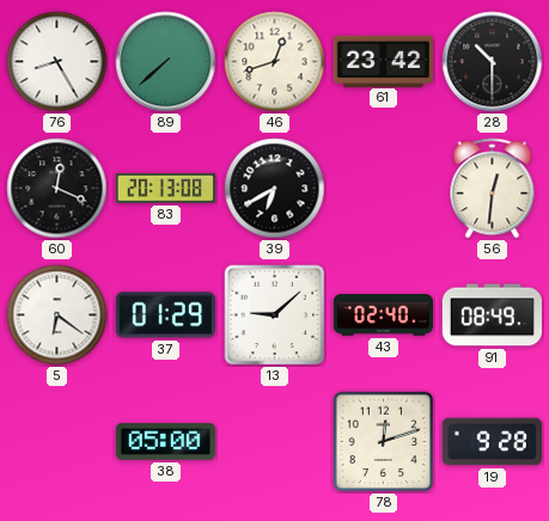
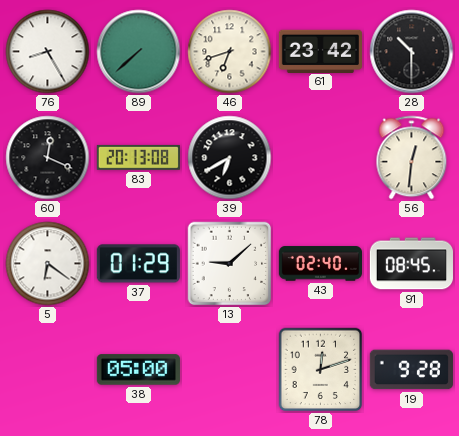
46: 12:42 -> 6:42
91: 08:49 -> 08:45
